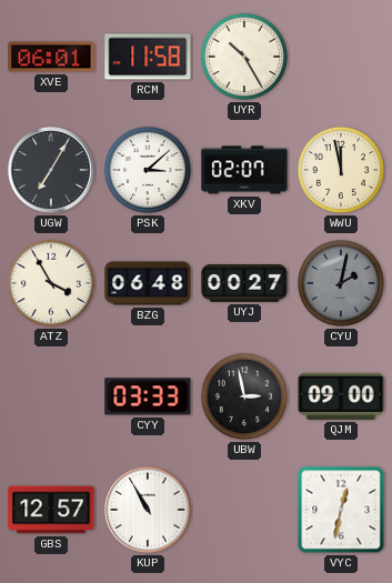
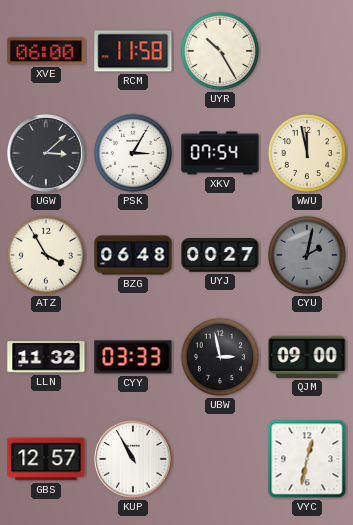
XVE: 06:01 -> 06:00
UGW: 7:05 -> 3:08
PSK: 3:08 -> 3:05
XKV: 02:07 -> 07:54
LLN: none -> 11:32
